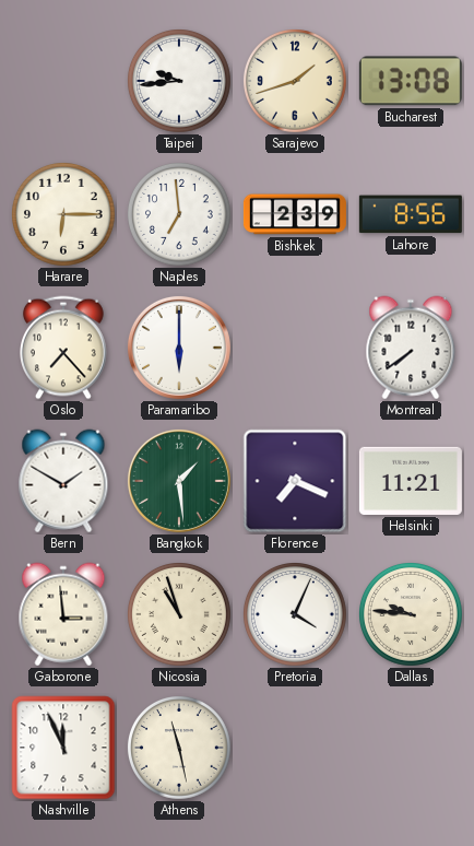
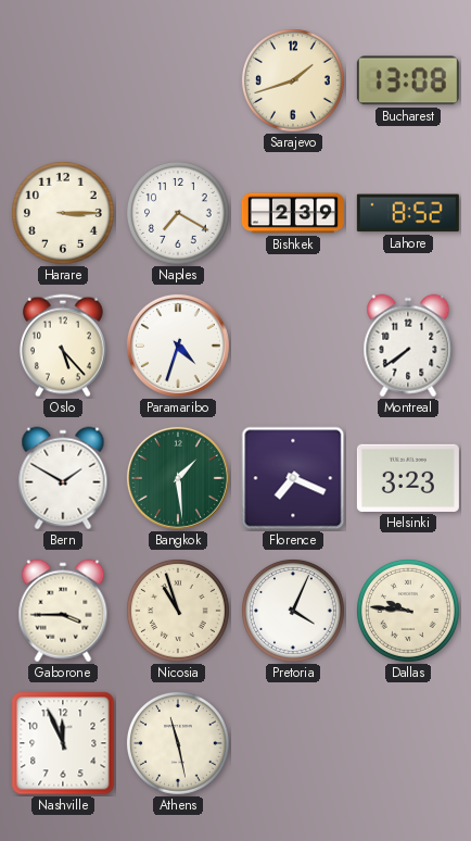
Taipei: 9:44 -> none
Harare: 6:15 -> 3:15
Naples: 6:59 -> 7:20
Lahore: 8:56 -> 8:52
Oslo: 7:23 -> 5:23
Paramaribo: 6:00 -> 4:33
Helsinki: 11:21 -> 3:23
Gaborone: 2:59 -> 3:45
